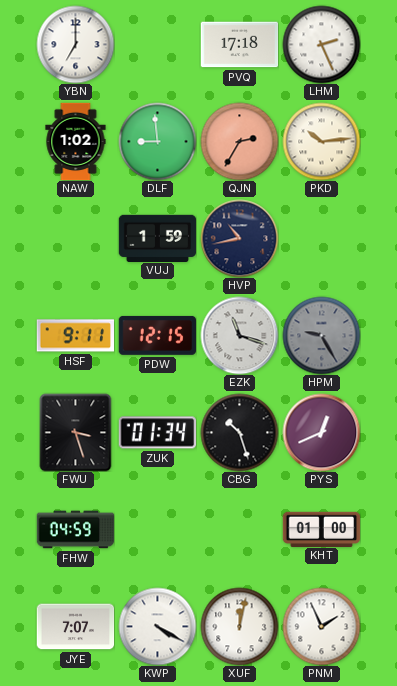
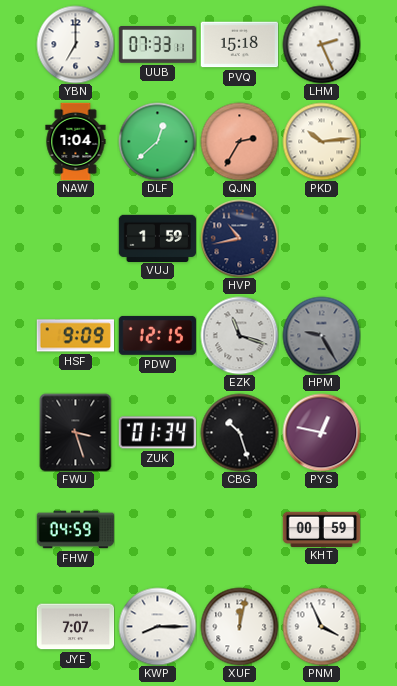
UUB: none -> 07:33
PVQ: 17:18 -> 15:18
NAW: 1:02 -> 1:04
DLF: 8:59 -> 12:38
HSF: 9:11 -> 9:09
PYS: 12:41 -> 12:47
KHT: 01:00 -> 00:59
KWP: 4:20 -> 8:15
PNM: 1:56 -> 3:56
